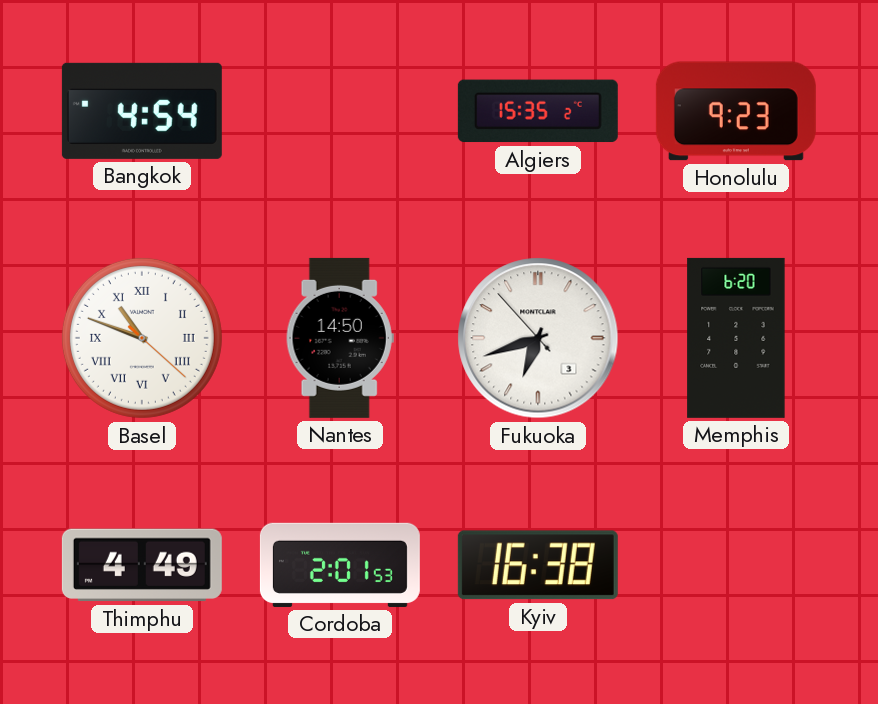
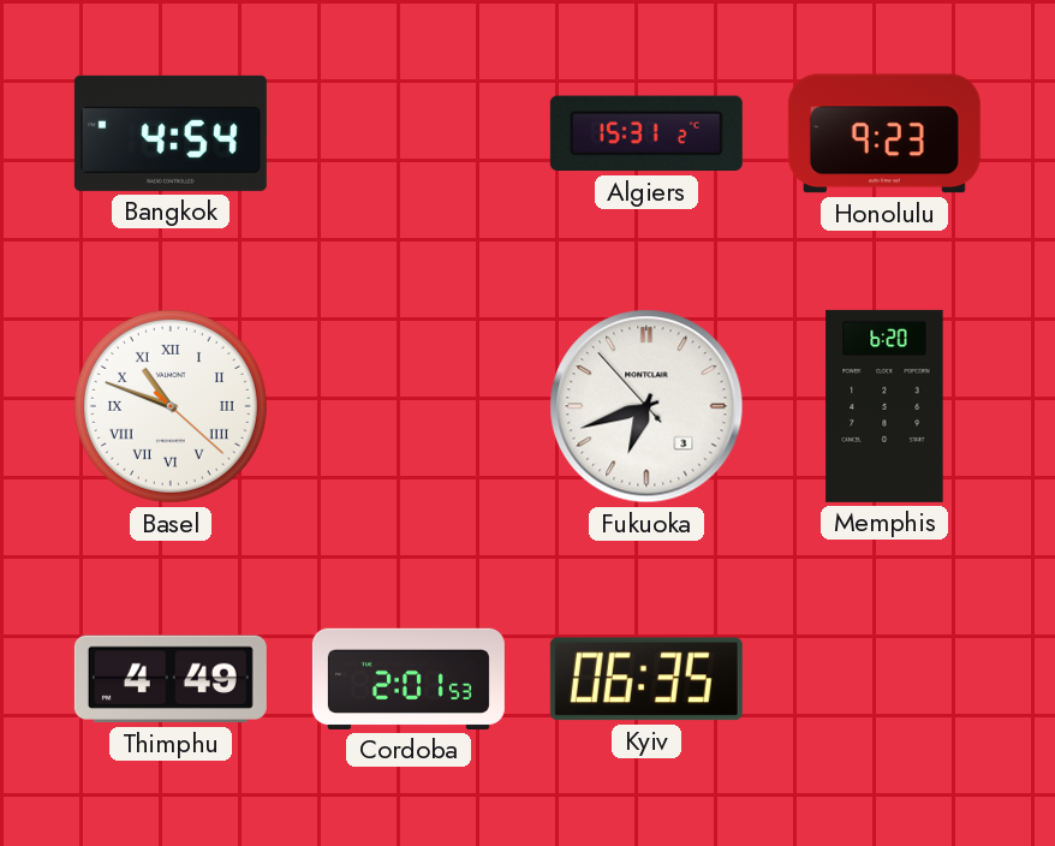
Algiers: 15:35 -> 15:31
Nantes: 14:50 -> none
Kyiv: 16:38 -> 06:35
